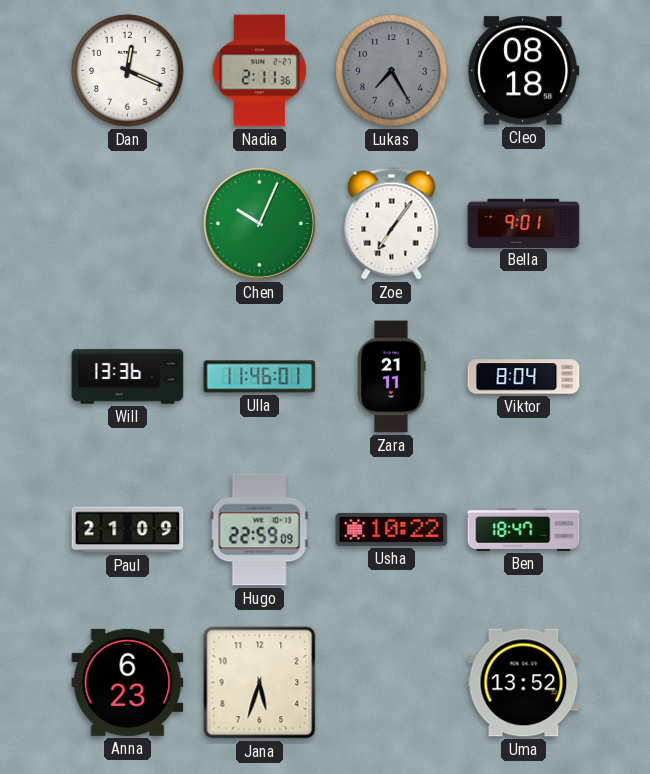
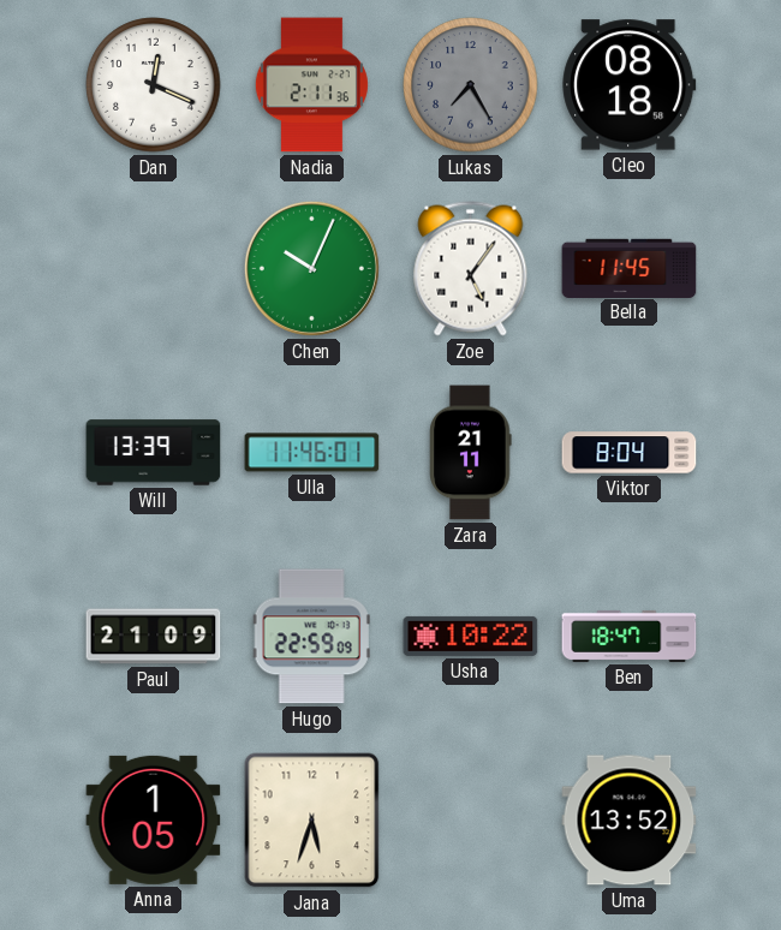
Zoe: 7:06 -> 5:06
Bella: 9:01 -> 11:45
Will: 13:36 -> 13:39
Anna: 6:23 -> 1:05
